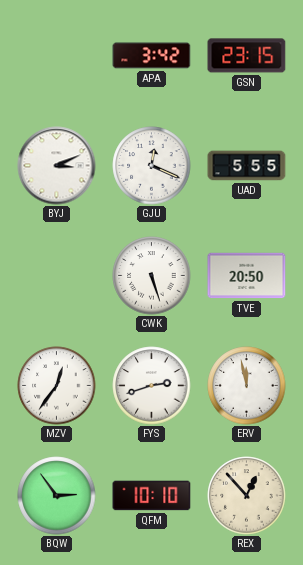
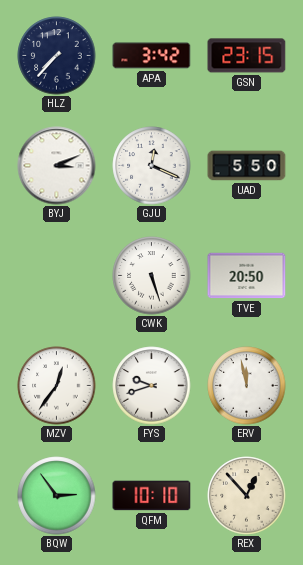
HLZ: none -> 7:37
UAD: 5:55 -> 5:50
FYS: 2:42 -> 9:42
